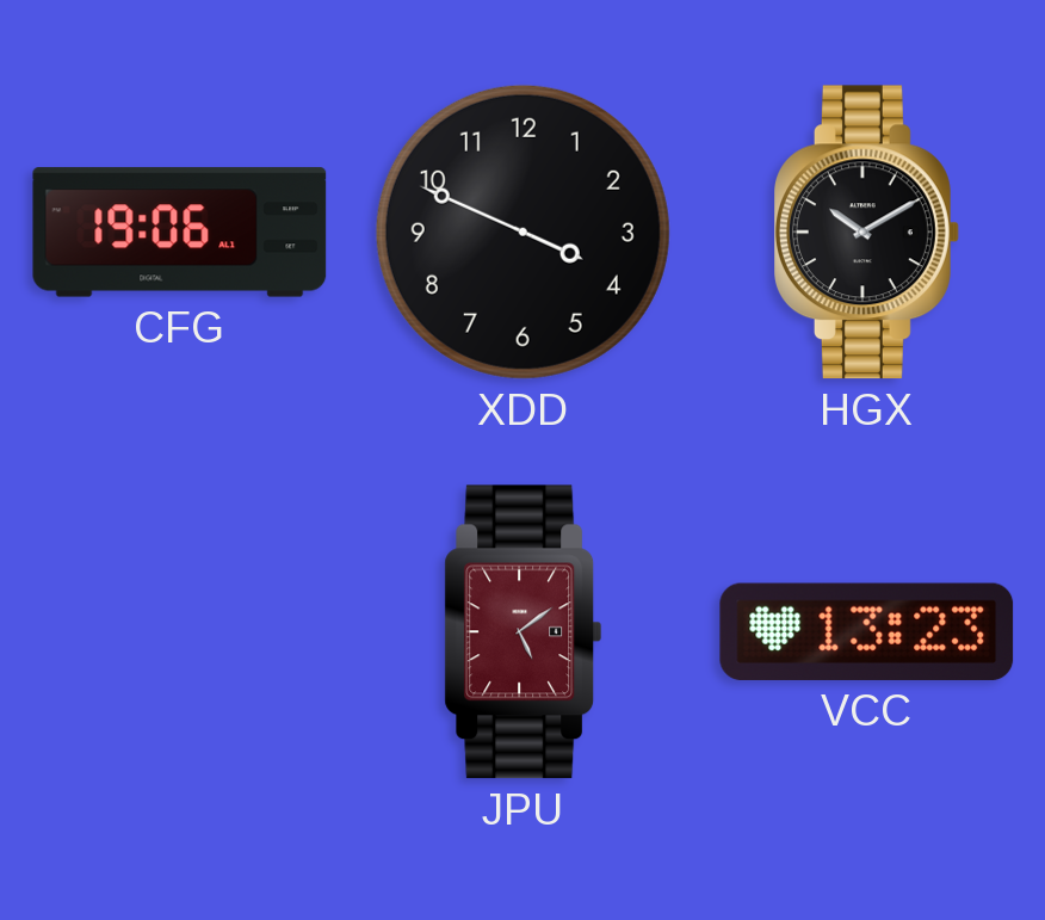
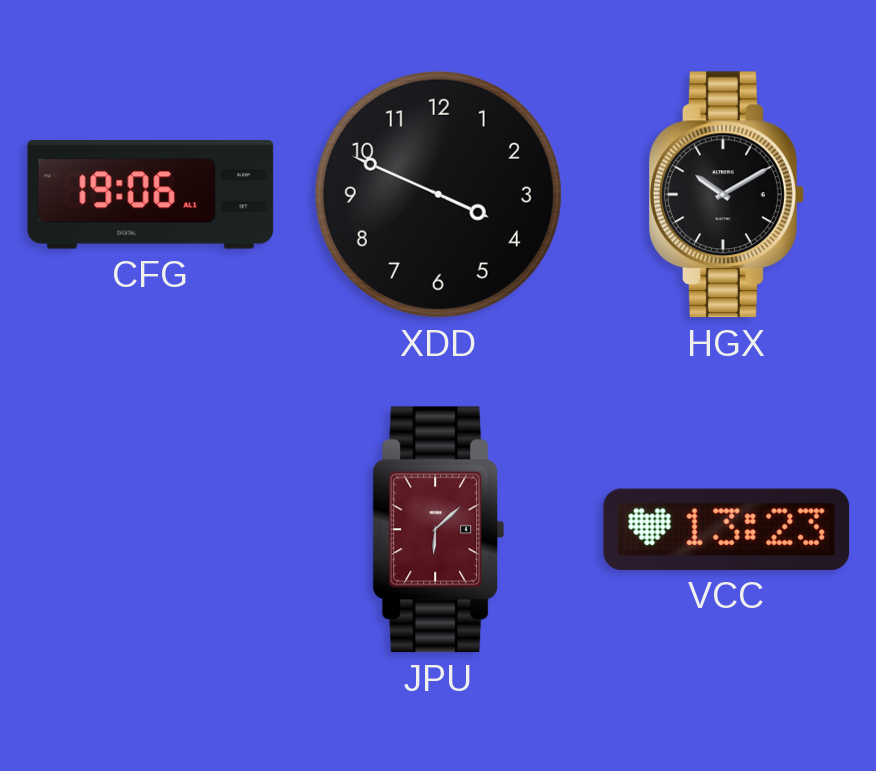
JPU: 5:09 -> 6:08
